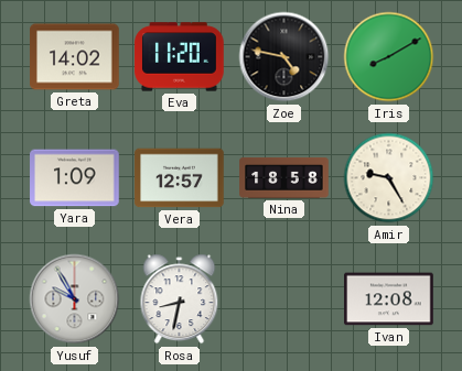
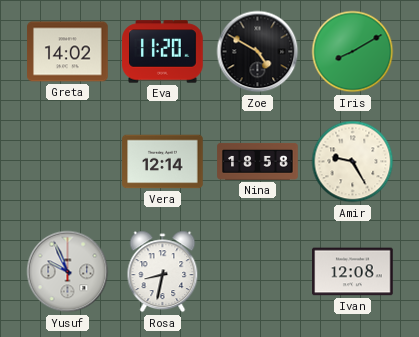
Zoe: 4:47 -> 4:50
Yara: 1:09 -> none
Vera: 12:57 -> 12:14
Yusuf: 9:55 -> 9:56
